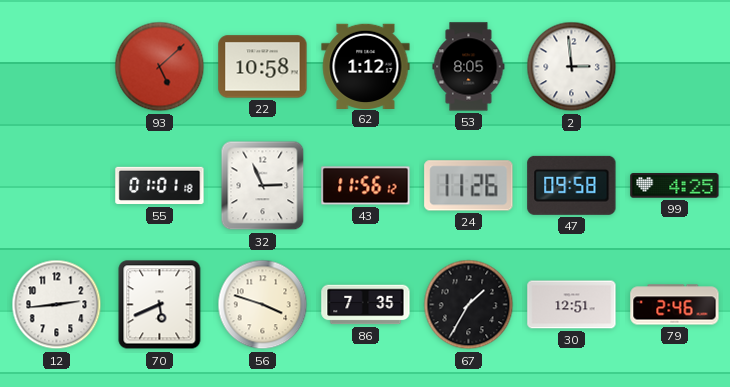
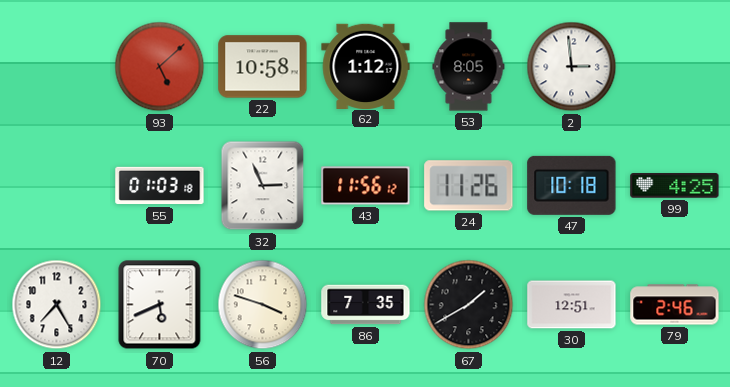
55: 01:01 -> 01:03
47: 09:58 -> 10:18
12: 2:44 -> 7:25
67: 1:35 -> 1:40
